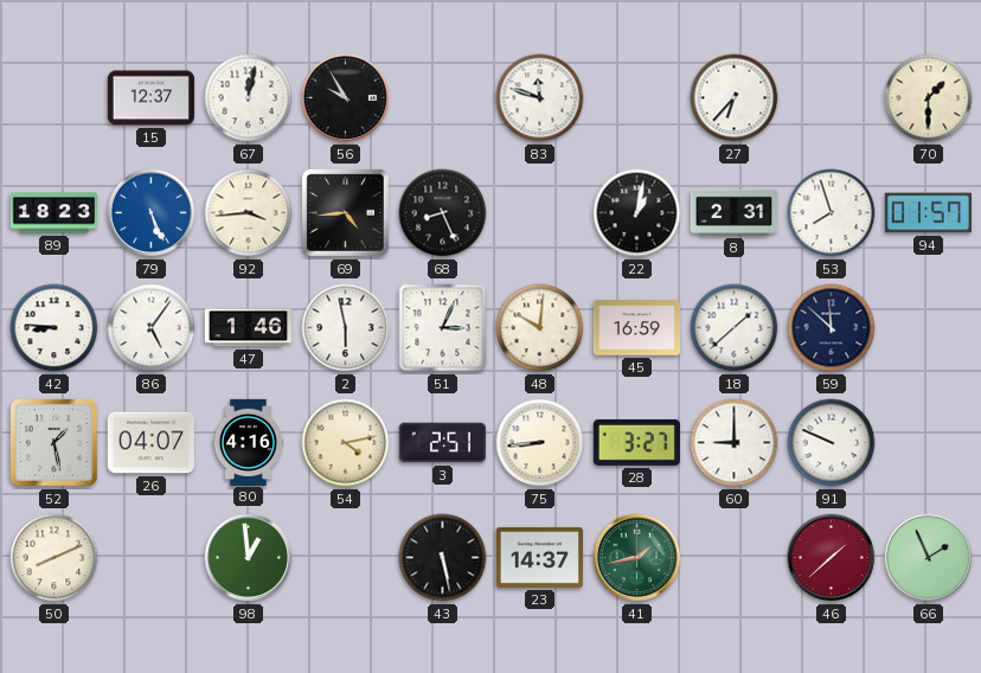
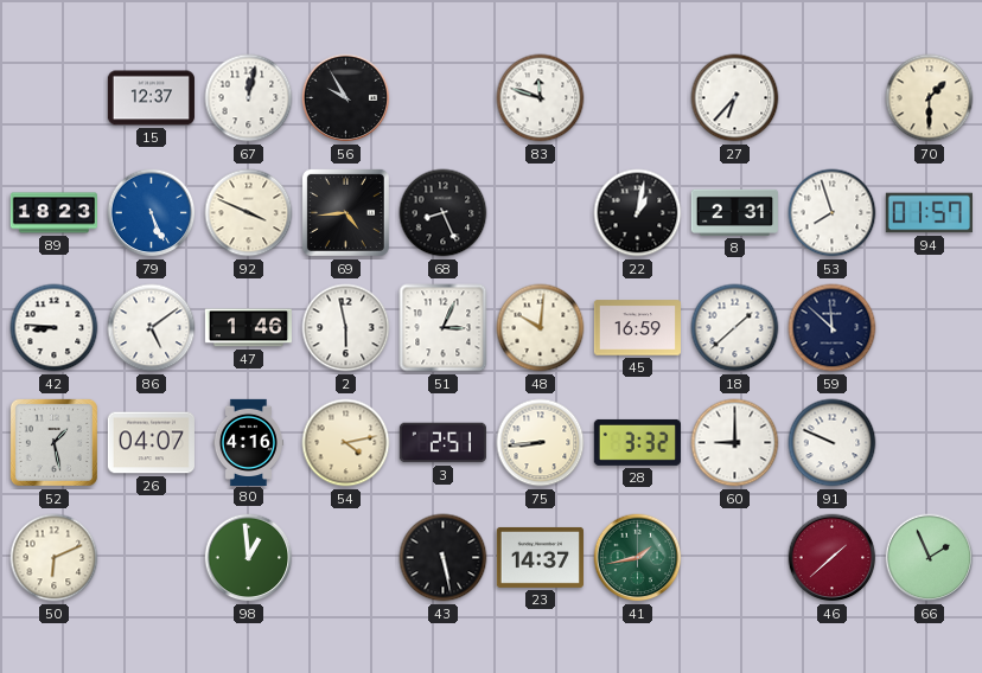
92: 3:44 -> 3:49
86: 5:06 -> 5:09
28: 3:27 -> 3:32
50: 8:11 -> 6:11
